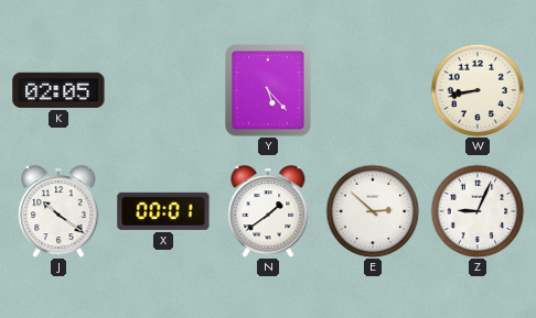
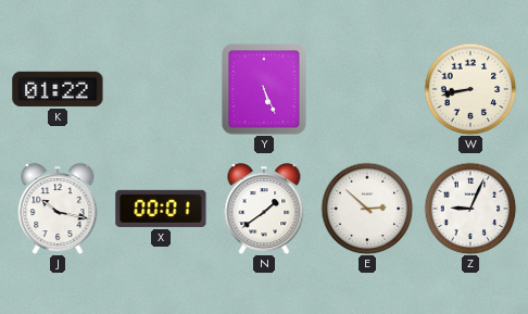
K: 02:05 -> 01:22
Y: 5:23 -> 5:26
J: 10:21 -> 10:17
